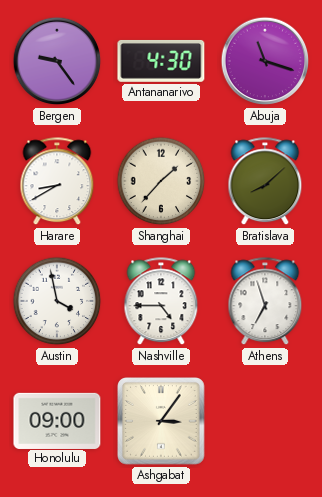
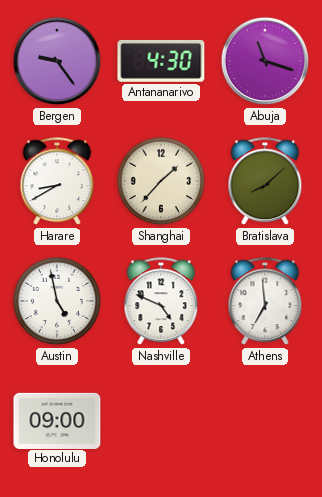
Austin: 3:58 -> 4:58
Nashville: 4:45 -> 4:49
Athens: 6:57 -> 6:59
Ashgabat: 3:06 -> none
